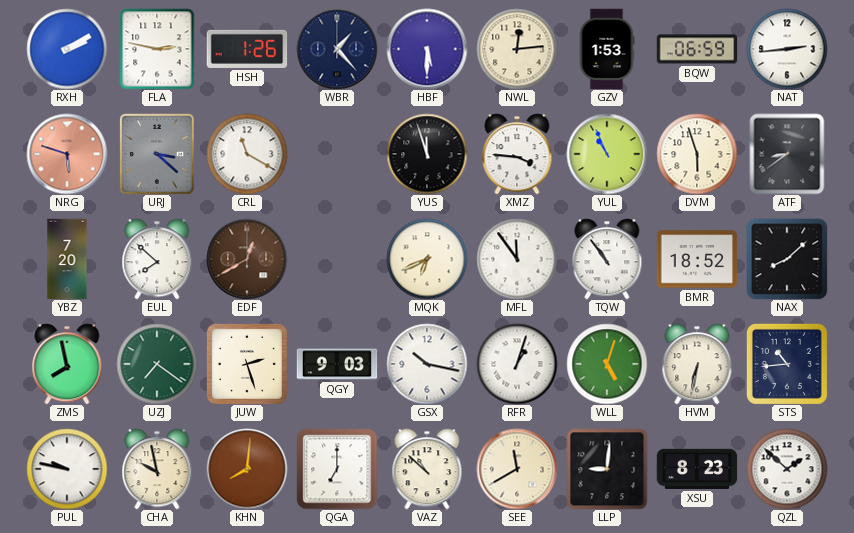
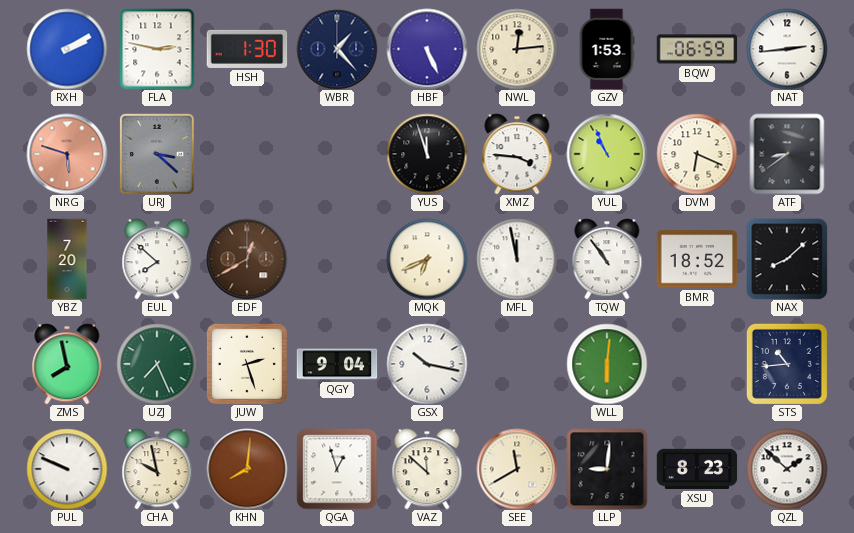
HSH: 1:26 -> 1:30
HBF: 5:30 -> 5:26
CRL: 11:20 -> none
DVM: 5:57 -> 6:19
MFL: 11:54 -> 11:58
UZJ: 7:21 -> 7:26
QGY: 9:03 -> 9:04
RFR: 1:03 -> none
WLL: 5:03 -> 6:01
HVM: 6:32 -> none
PUL: 9:47 -> 9:49
QGA: 7:00 -> 12:57
VAZ: 10:52 -> 11:52
